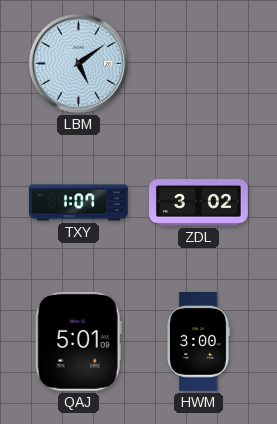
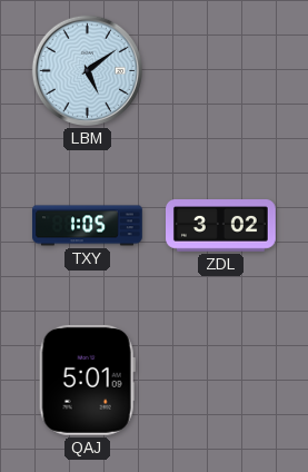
TXY: 1:07 -> 1:05
HWM: 3:00 -> none
